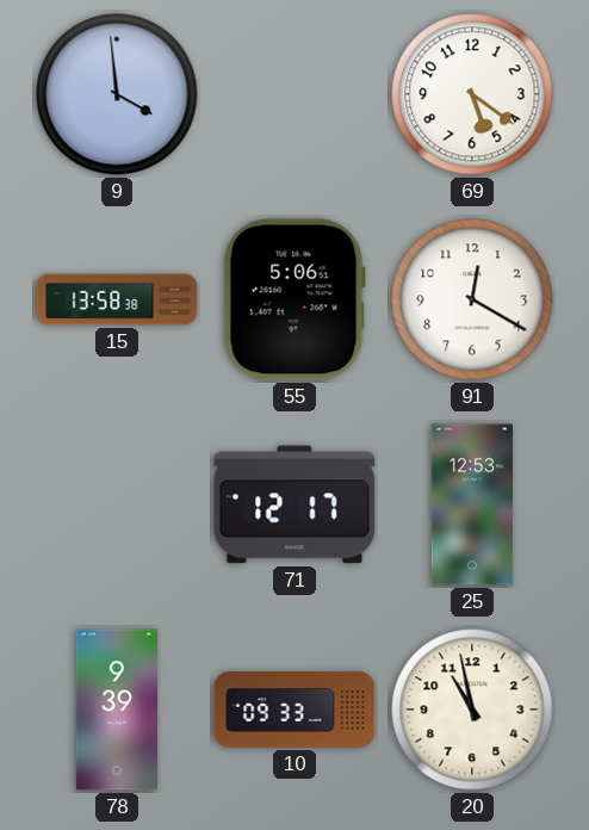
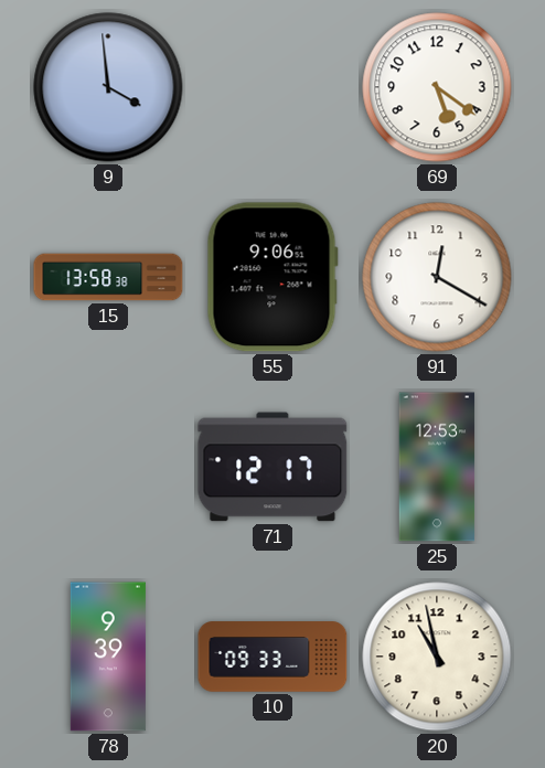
55: 5:06 -> 9:06
